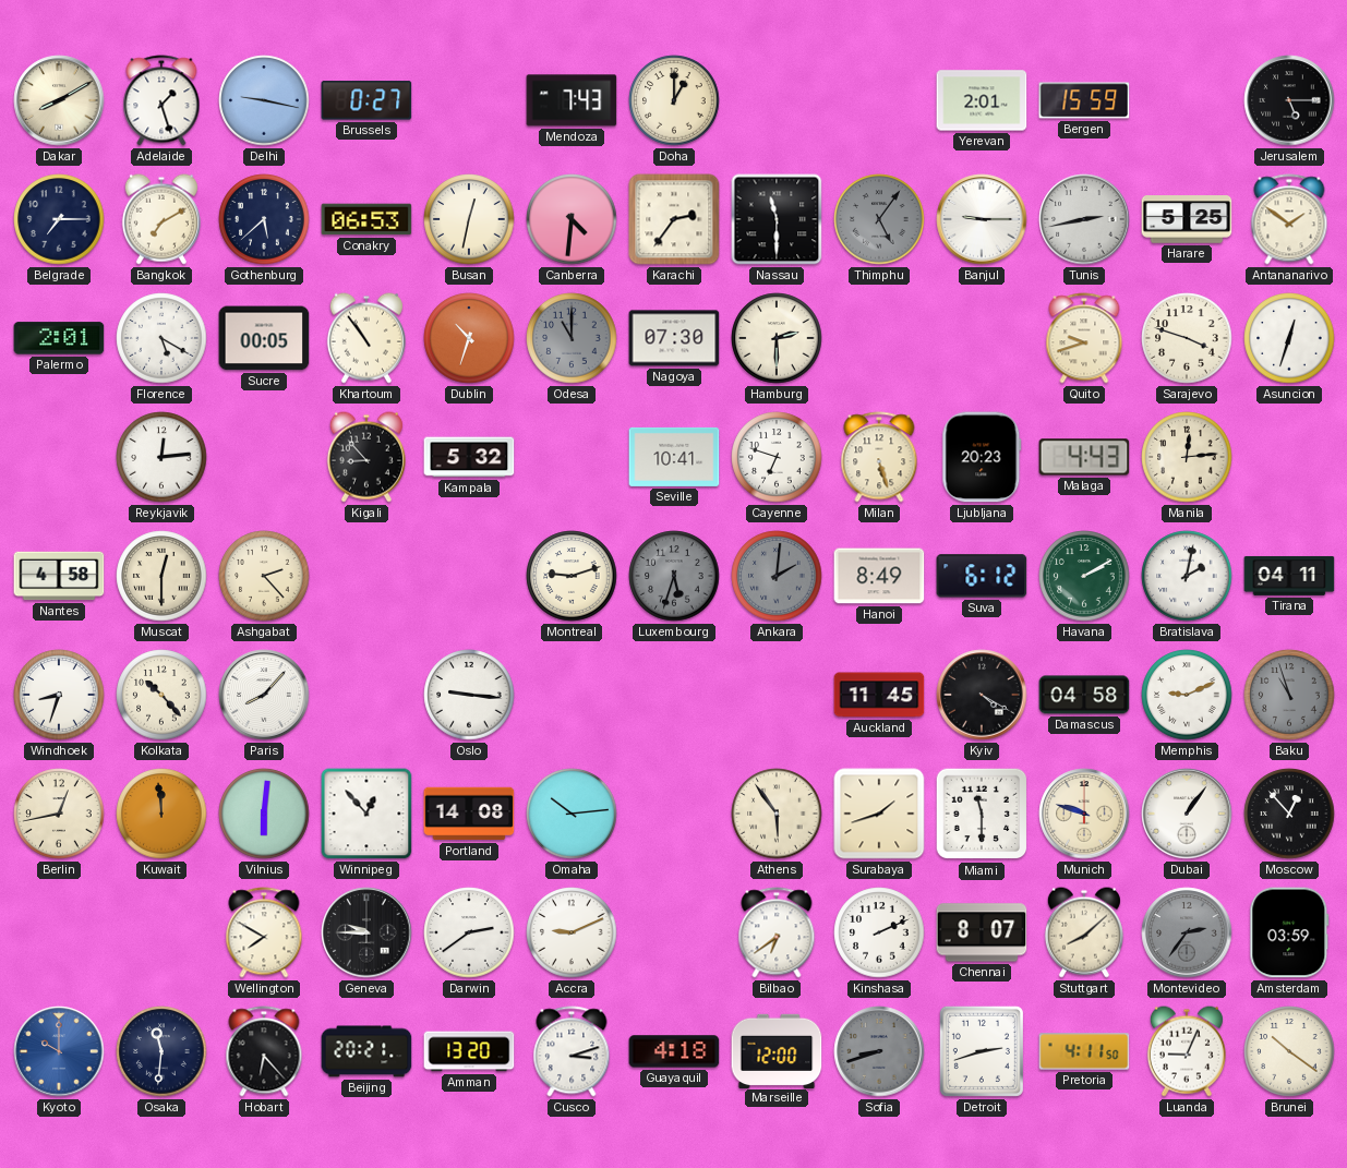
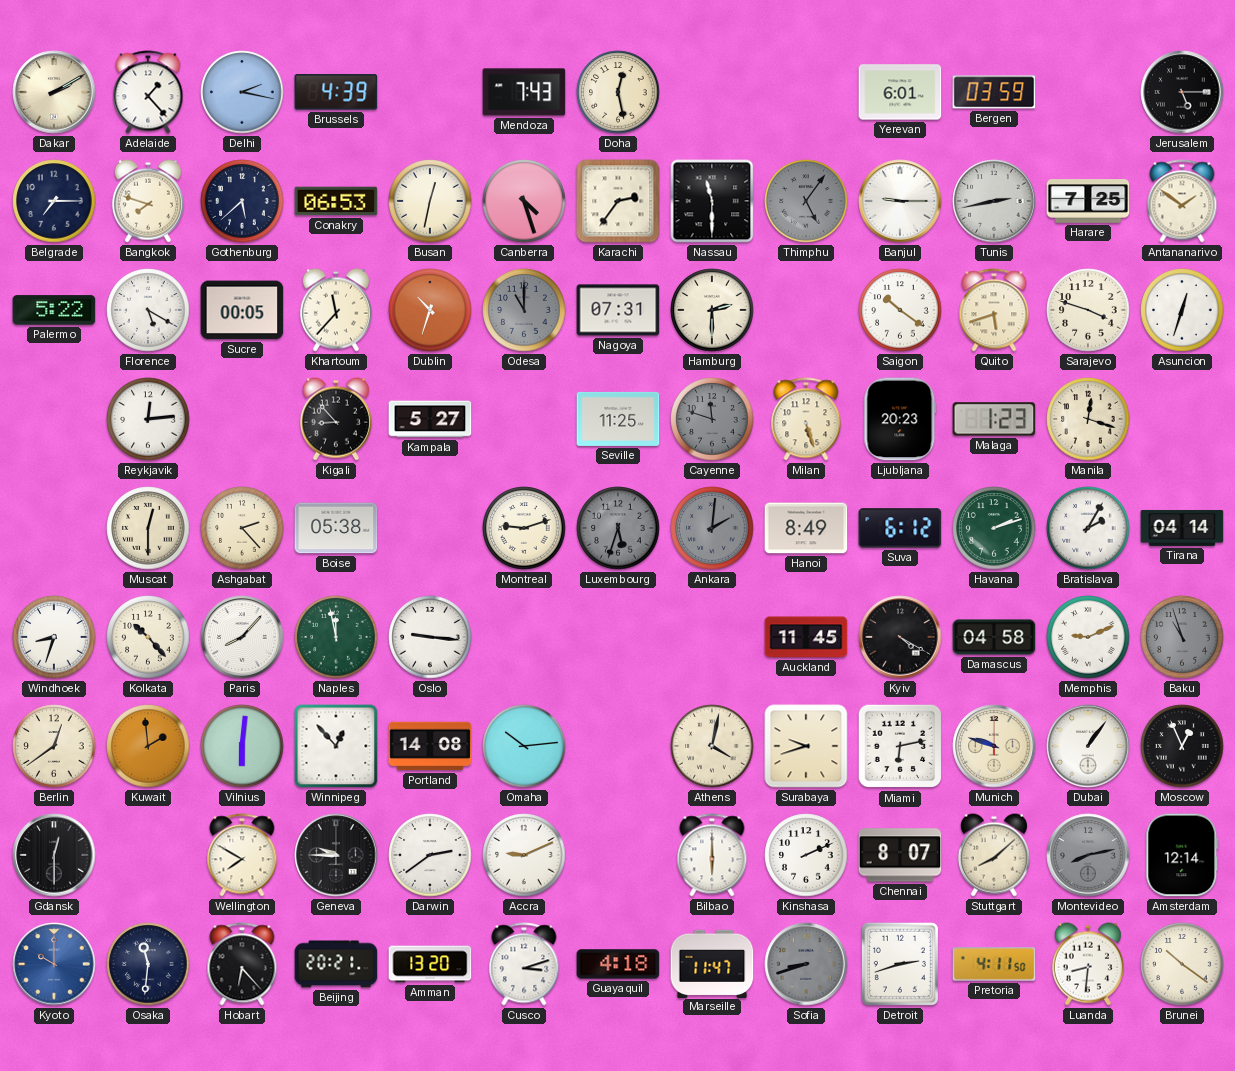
Dakar: 8:10 -> 2:10
Adelaide: 1:27 -> 1:23
Delhi: 9:17 -> 2:17
Brussels: 0:27 -> 4:39
Doha: 1:00 -> 12:28
Yerevan: 2:01 -> 6:01
Bergen: 15:59 -> 03:59
Bangkok: 7:10 -> 7:48
Canberra: 4:31 -> 4:27
Harare: 5:25 -> 7:25
Palermo: 2:01 -> 5:22
Khartoum: 10:54 -> 11:37
Nagoya: 07:30 -> 07:31
Saigon: none -> 10:21
Quito: 9:42 -> 5:42
Kampala: 5:32 -> 5:27
Seville: 10:41 -> 11:25
Cayenne: 6:48 -> 11:48
Cayenne dial: white -> grey
Malaga: 4:43 -> 1:23
Manila: 12:14 -> 12:18
Nantes: 4:58 -> none
Boise: none -> 05:38
Havana: 2:10 -> 2:12
Bratislava: 2:02 -> 2:05
Tirana: 04:11 -> 04:14
Naples: none -> 11:58
Berlin: 12:43 -> 12:39
Kuwait: 11:59 -> 1:59
Athens: 5:54 -> 4:02
Surabaya: 1:42 -> 9:42
Miami: 11:30 -> 6:13
Moscow: 12:53 -> 12:56
Gdansk: none -> 12:30
Bilbao: 6:39 -> 6:00
Montevideo: 2:36 -> 8:13
Amsterdam: 03:59 -> 12:14
Marseille: 12:00 -> 11:47
Luanda: 9:04 -> 8:31
